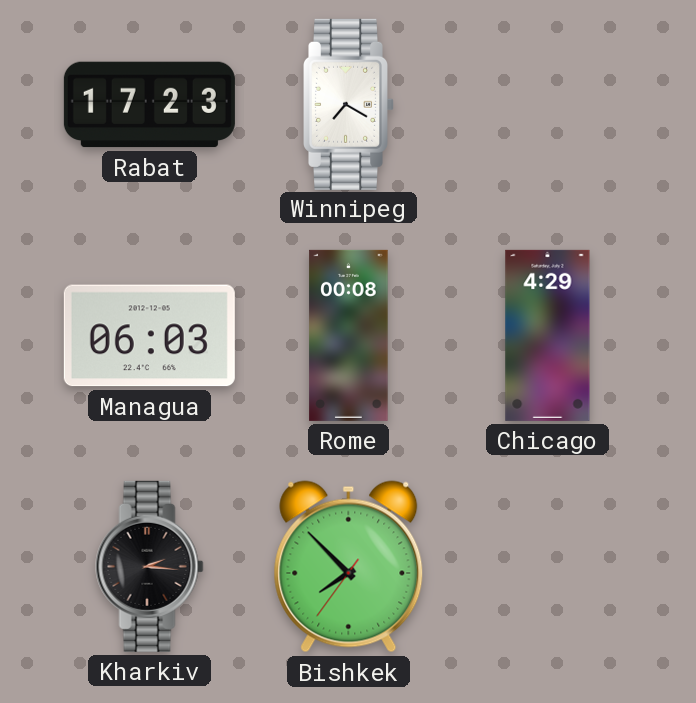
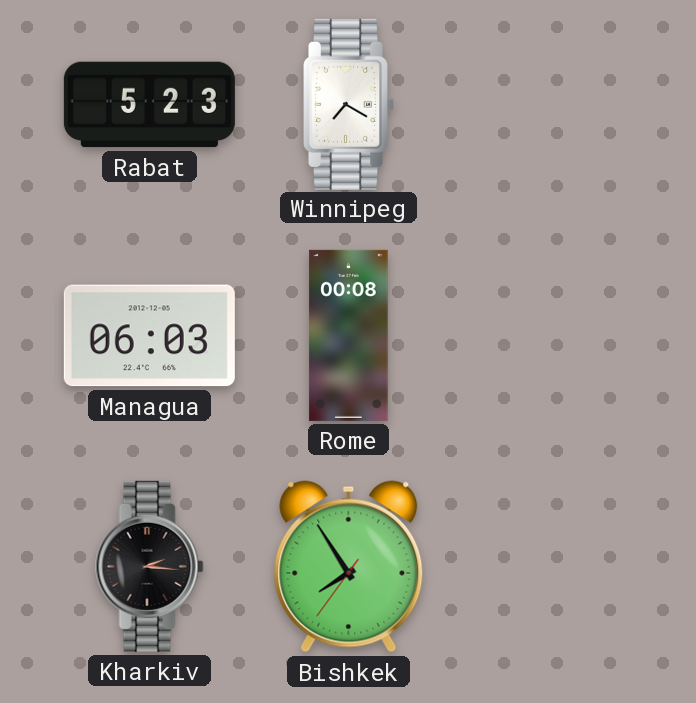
Rabat: 17:23 -> 5:23
Chicago: 4:29 -> none
Bishkek: 7:52 -> 7:54
